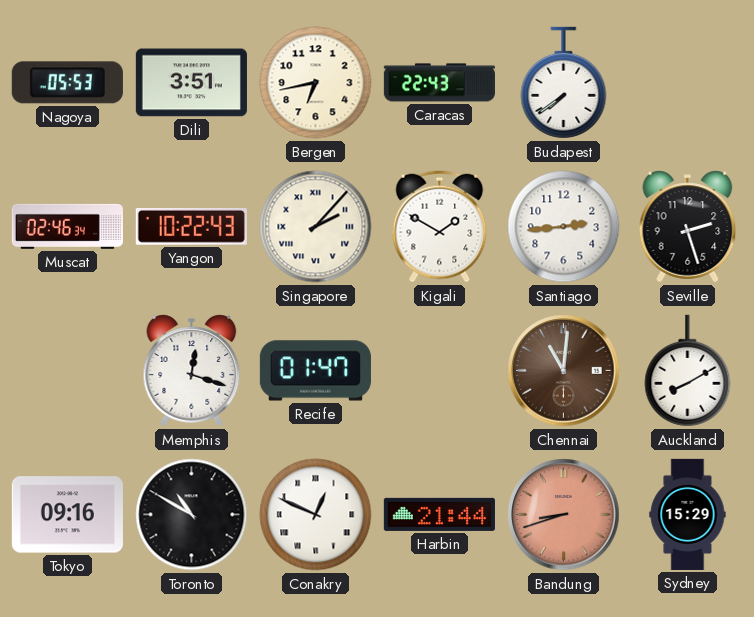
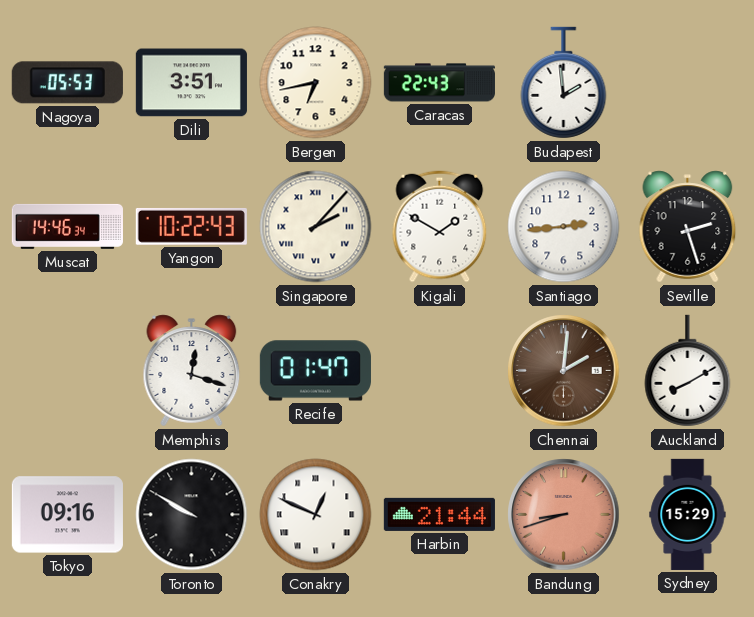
Budapest: 7:39 -> 1:59
Muscat: 02:46 -> 14:46
Chennai: 11:01 -> 2:01
Toronto: 10:50 -> 9:50
